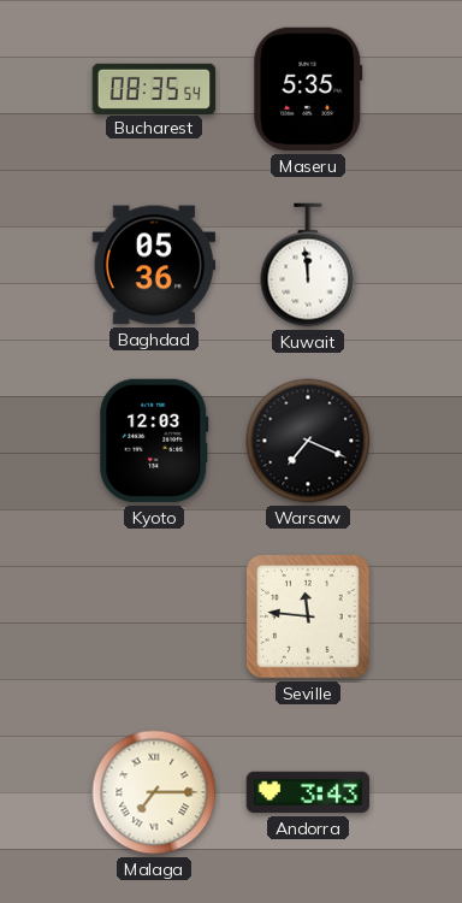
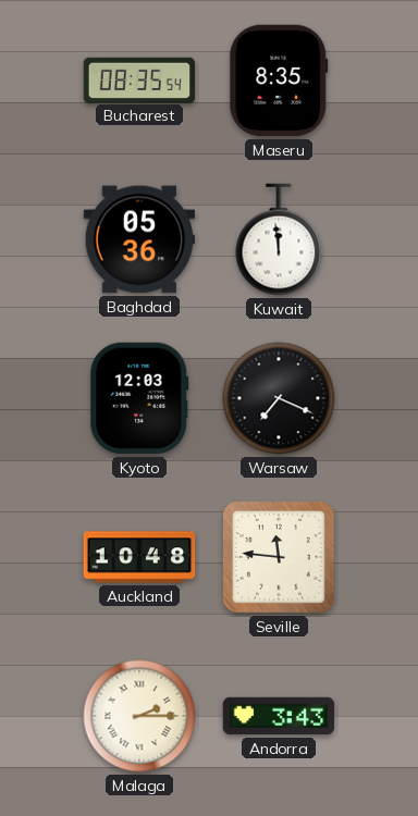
Maseru: 5:35 -> 8:35
Auckland: none -> 10:48
Malaga: 7:15 -> 2:15
